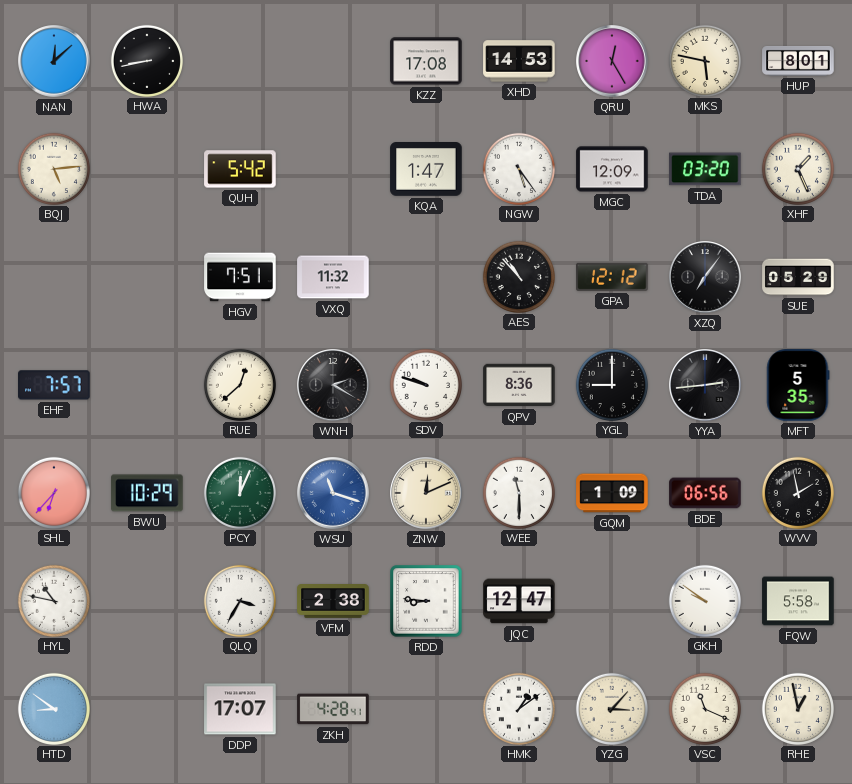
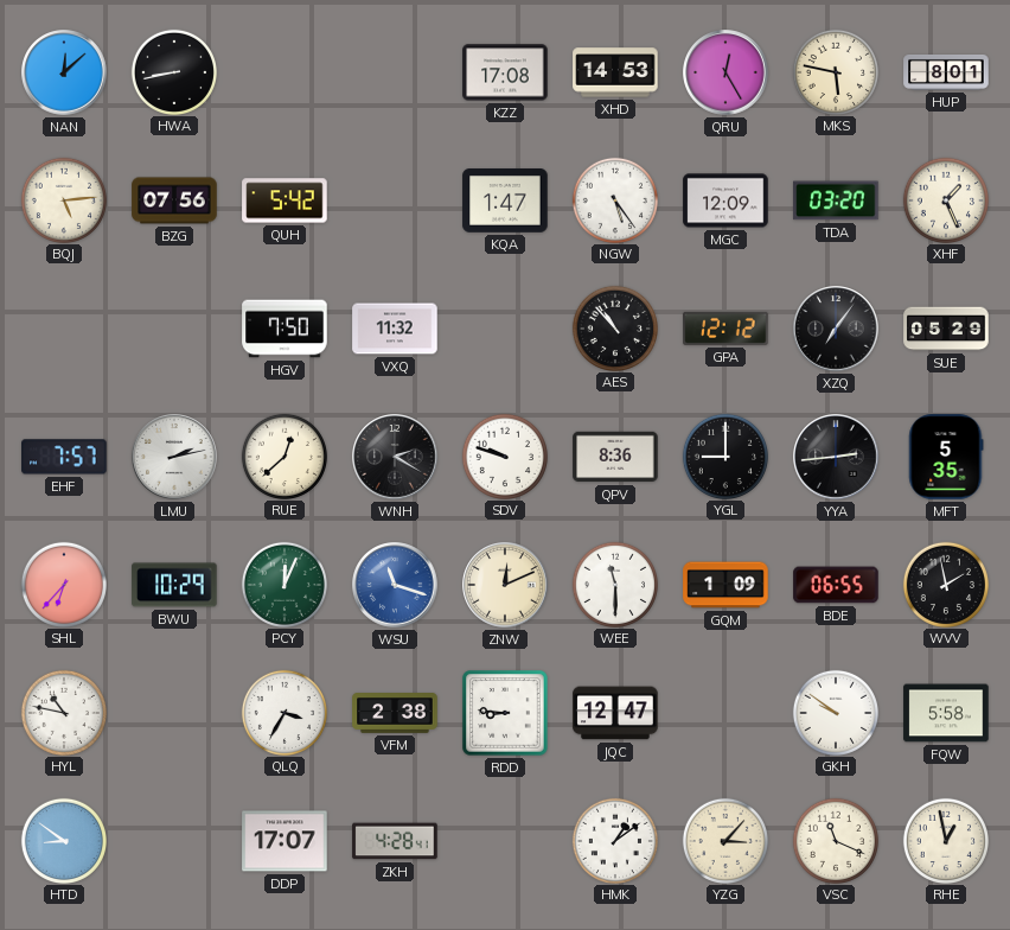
BZG: none -> 07:56
HGV: 7:51 -> 7:50
LMU: none -> 2:13
BDE: 06:56 -> 06:55
